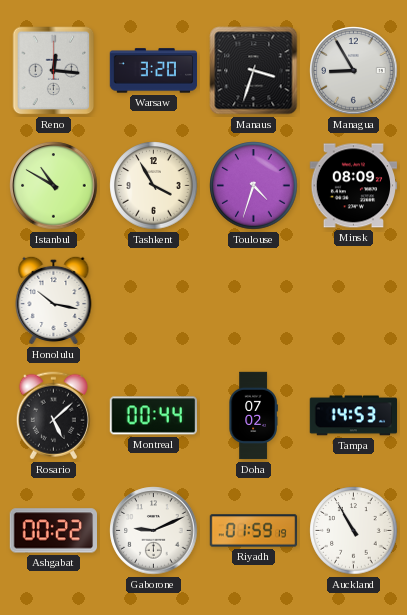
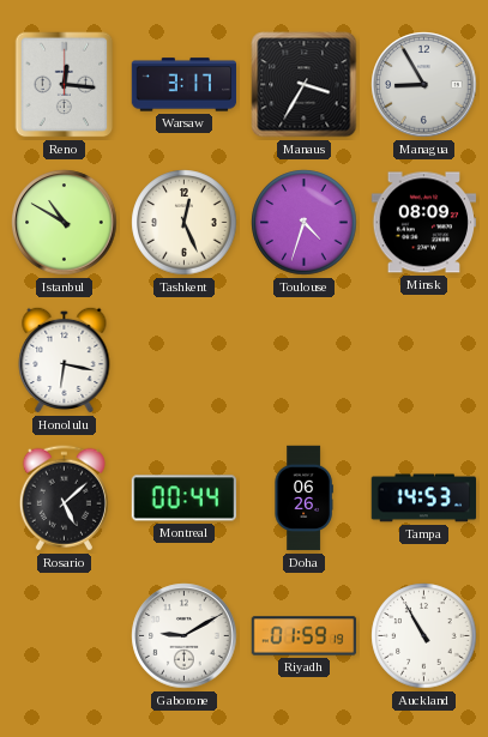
Warsaw: 3:20 -> 3:17
Manaus: 3:33 -> 3:35
Tashkent: 3:55 -> 12:26
Honolulu: 10:17 -> 6:17
Doha: 07:02 -> 06:26
Ashgabat: 00:22 -> none
Gaborone: 9:11 -> 9:10
